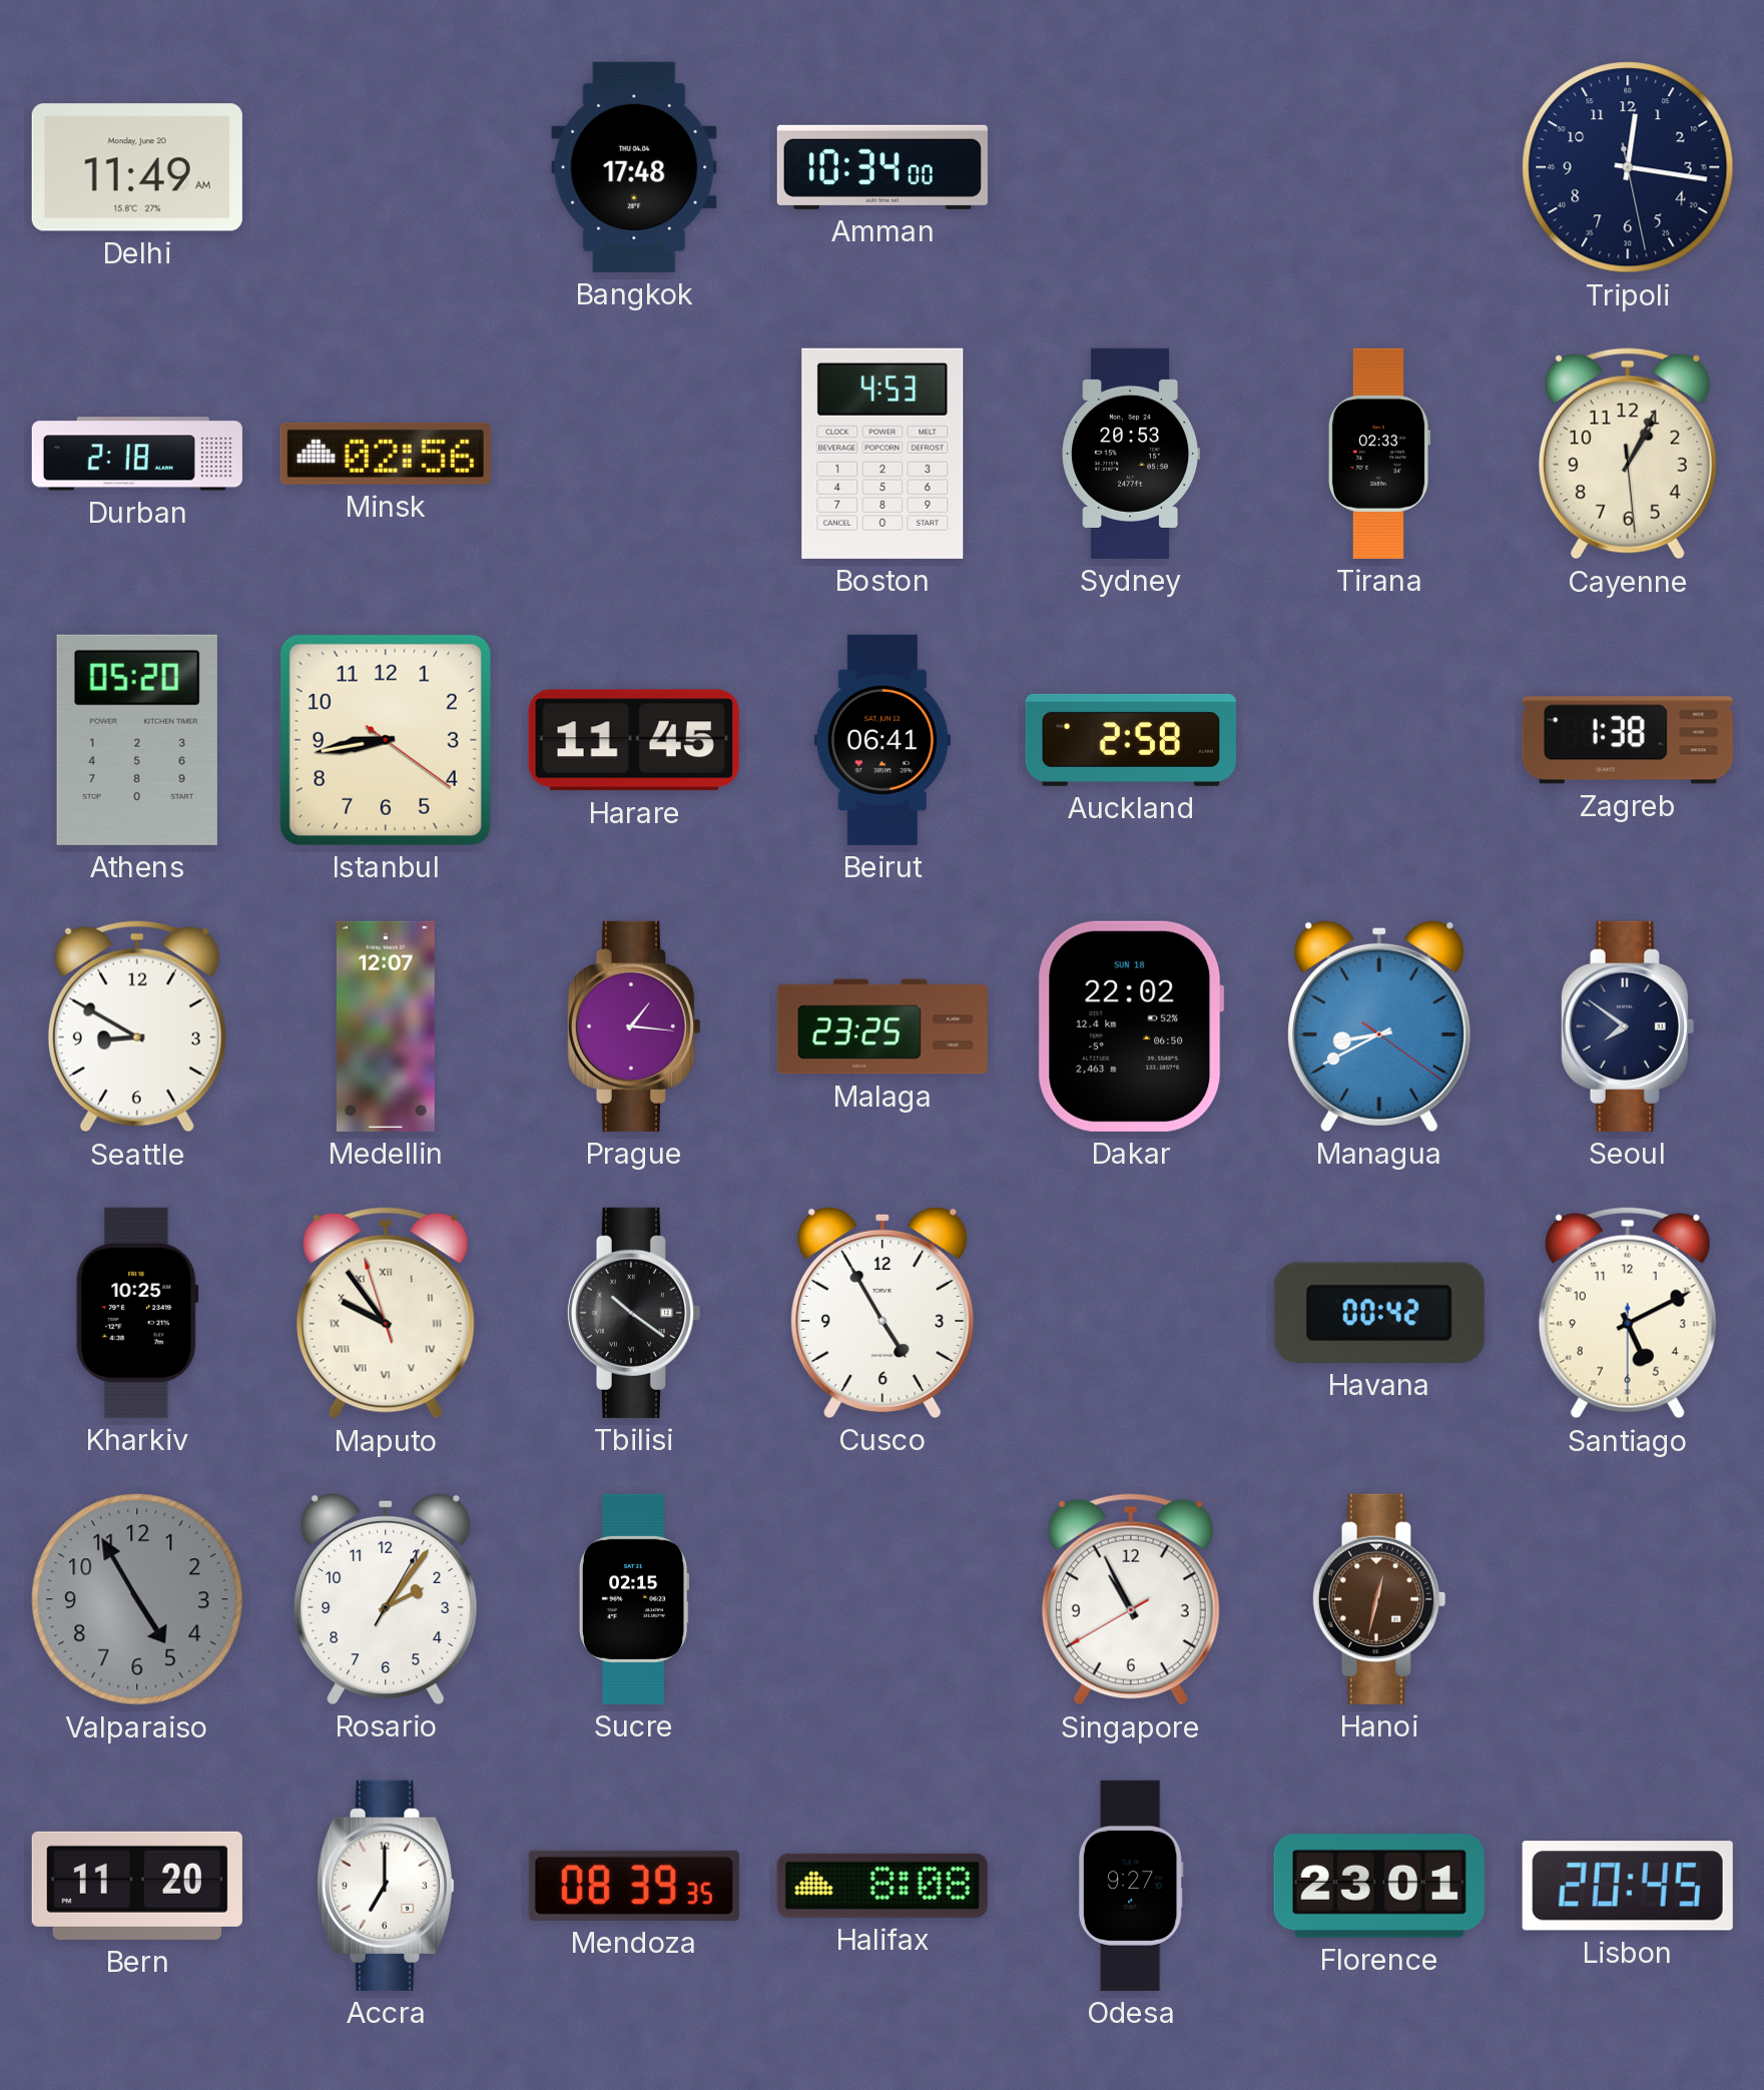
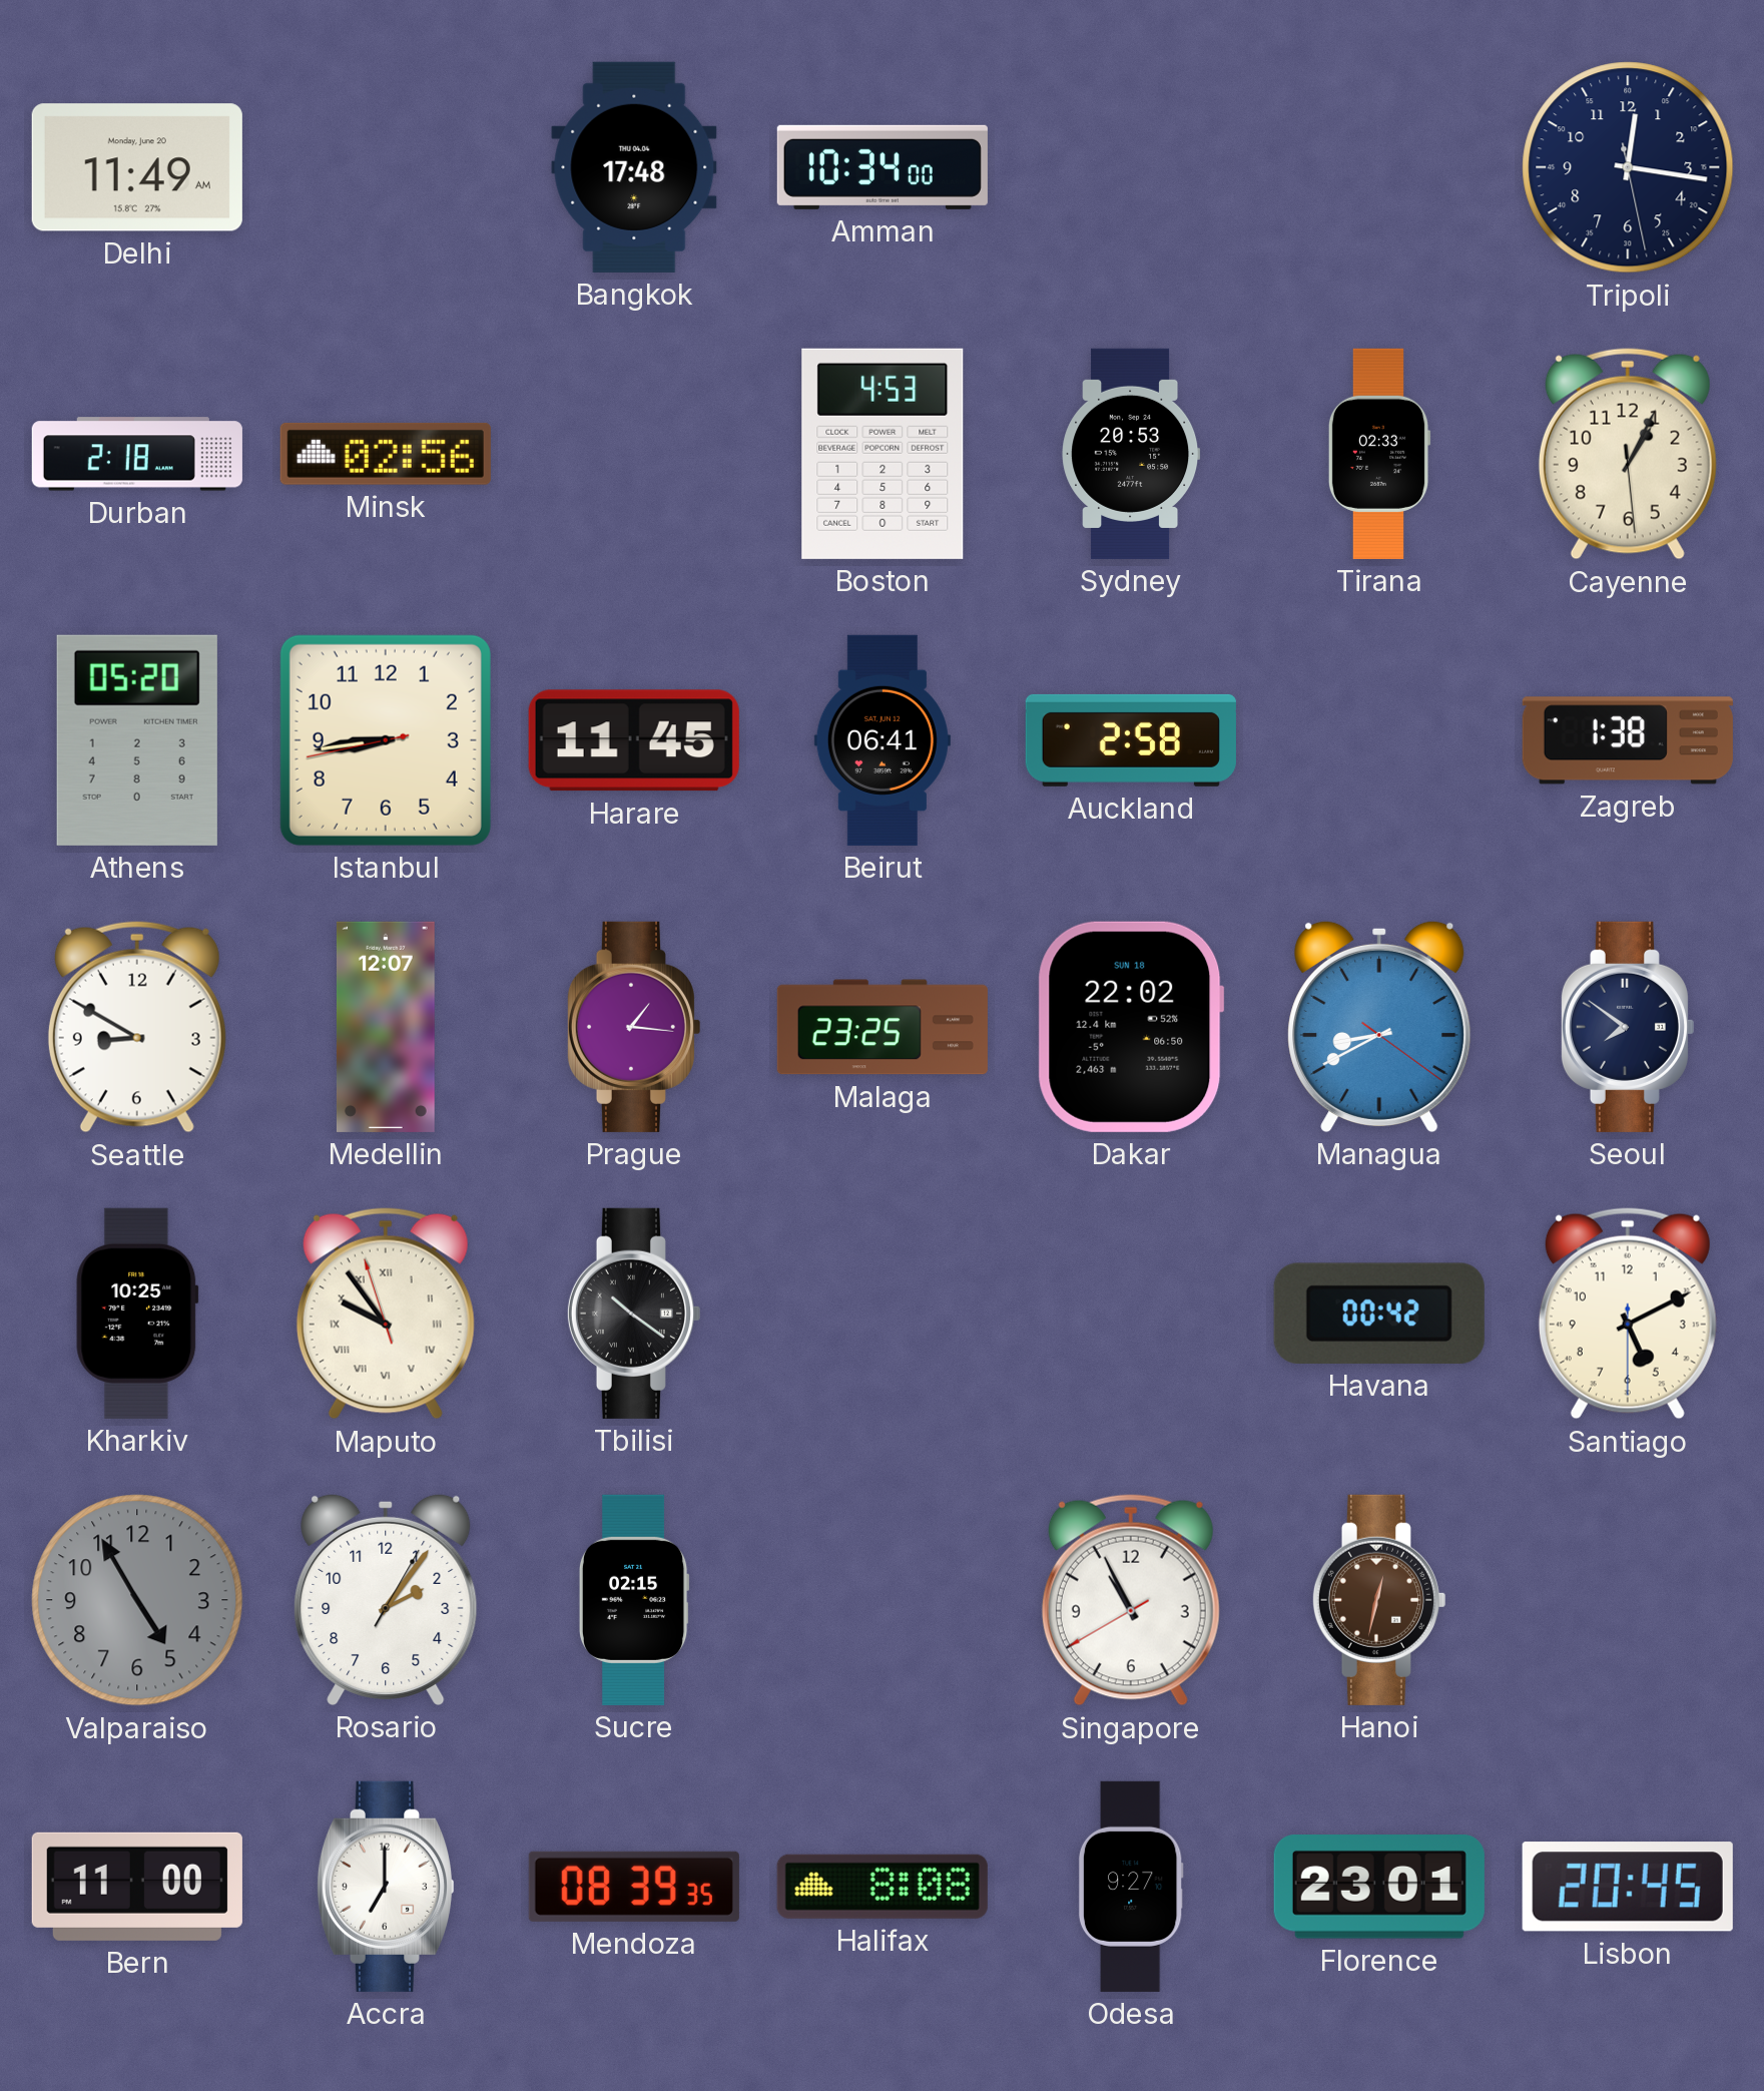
Istanbul: 8:43:21 -> 8:43:43
Cusco: 4:55 -> none
Bern: 11:20 -> 11:00
